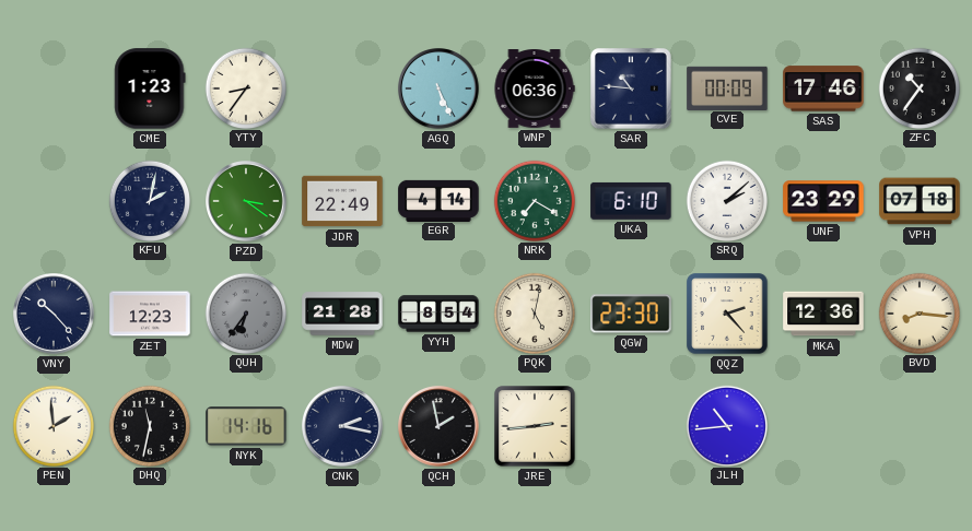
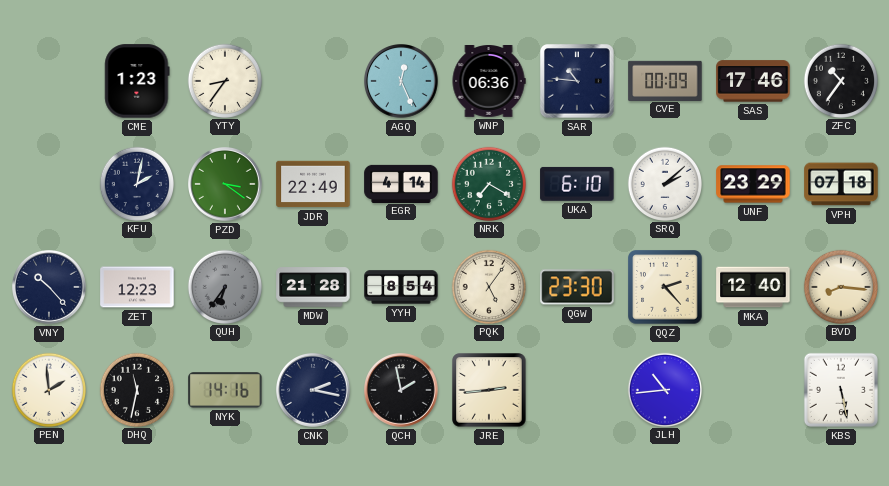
AGQ: 5:26 -> 12:26
PQK: 5:02 -> 5:06
MKA: 12:36 -> 12:40
KBS: none -> 5:28
